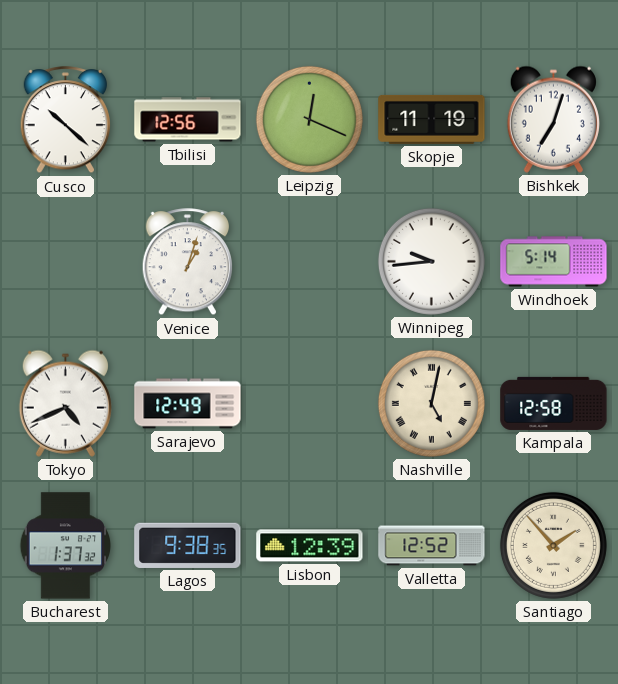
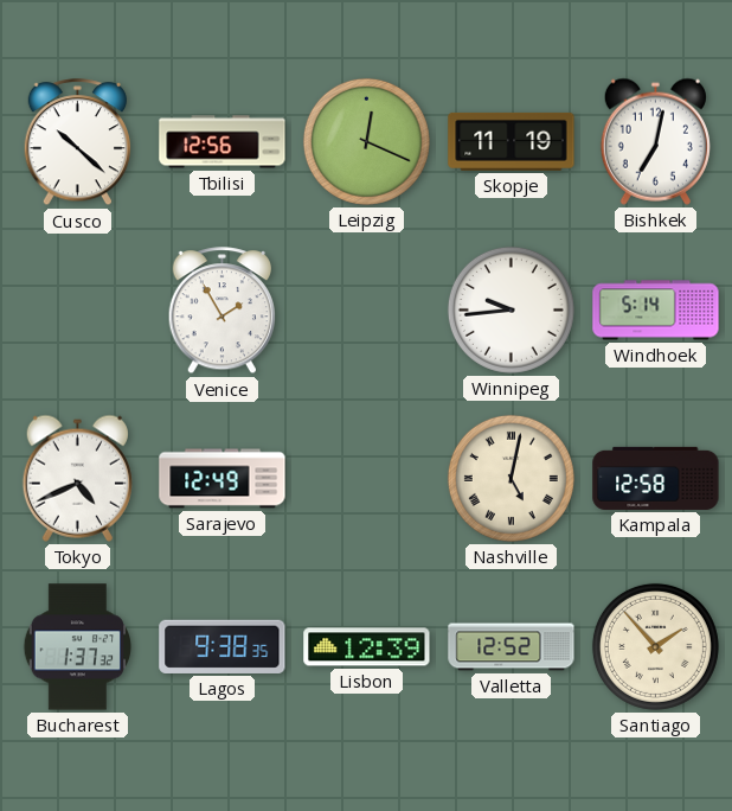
Bishkek: 7:03 -> 7:02
Venice: 1:03 -> 1:55
